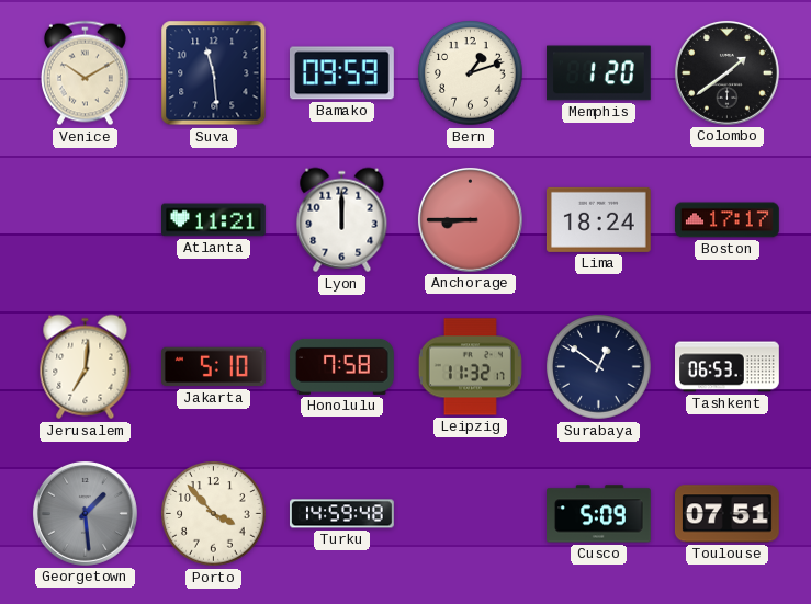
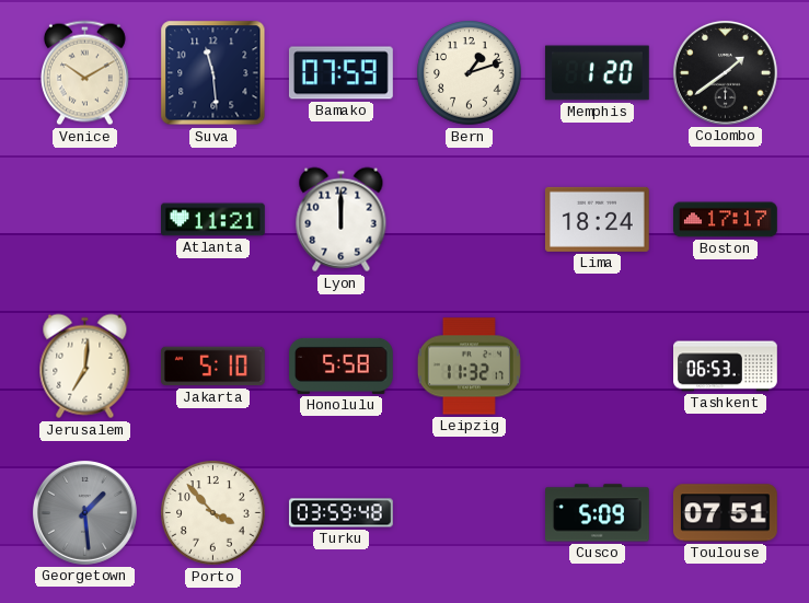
Bamako: 09:59 -> 07:59
Anchorage: 8:45 -> none
Honolulu: 7:58 -> 5:58
Surabaya: 12:51 -> none
Turku: 14:59 -> 03:59
